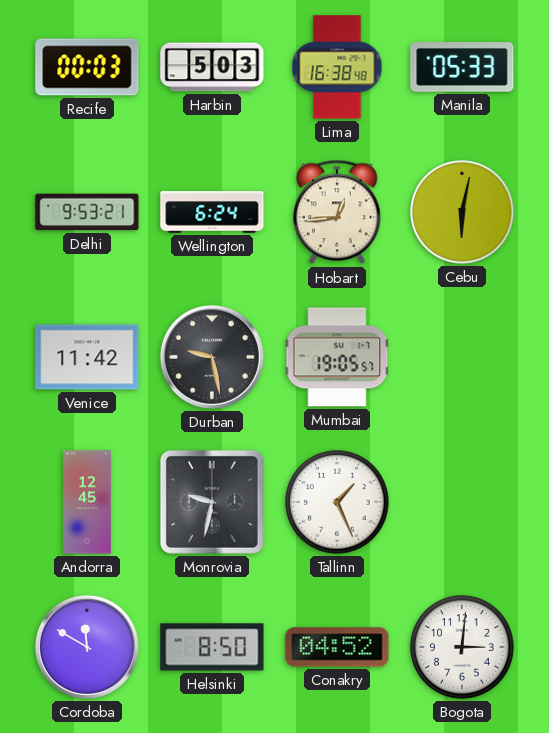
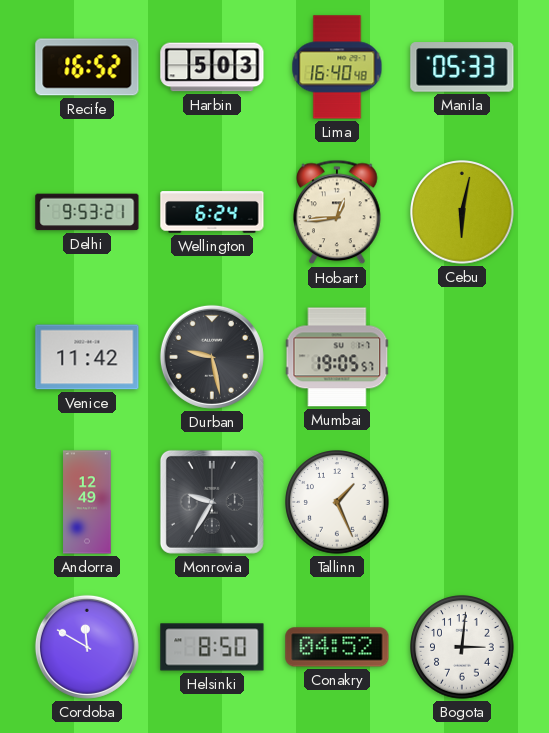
Recife: 00:03 -> 16:52
Lima: 16:38 -> 16:40
Andorra: 12:45 -> 12:49
Monrovia: 9:32 -> 9:35
